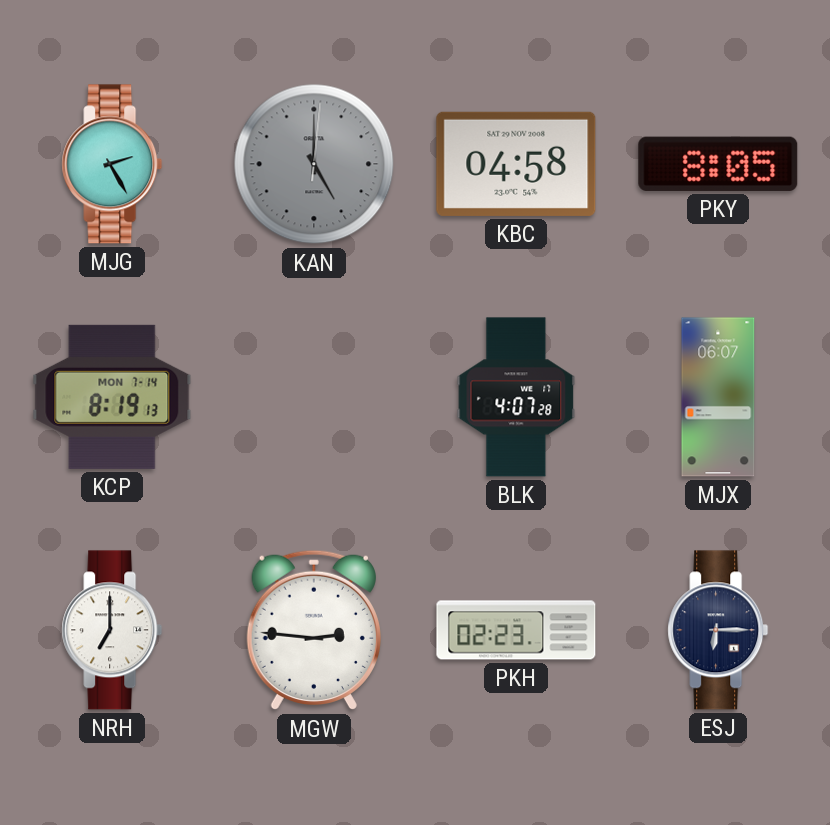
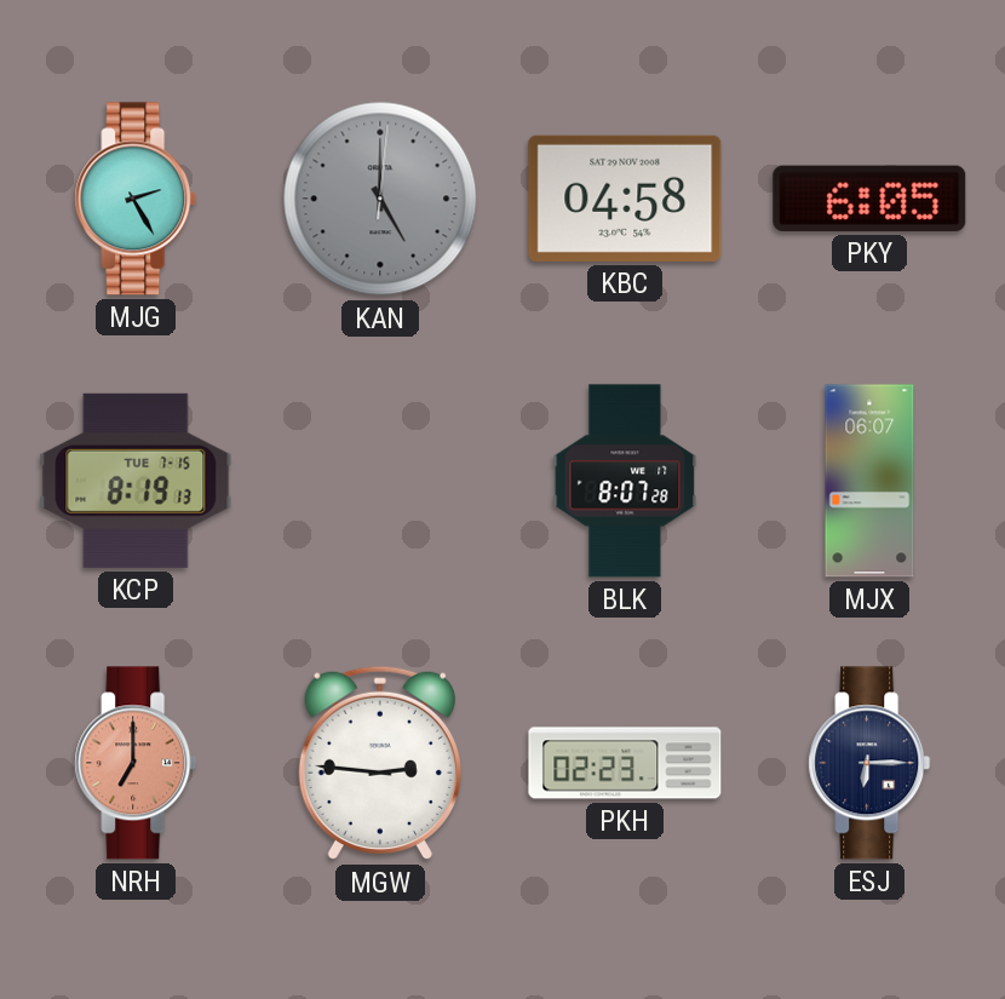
PKY: 8:05 -> 6:05
KCP date: MON 7-14 -> TUE 7-15
BLK: 4:07 -> 8:07
NRH dial: white -> salmon
